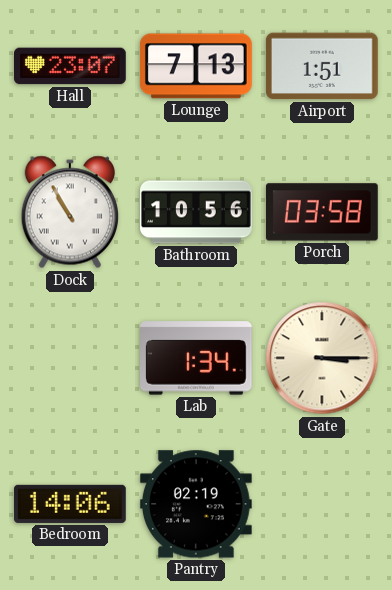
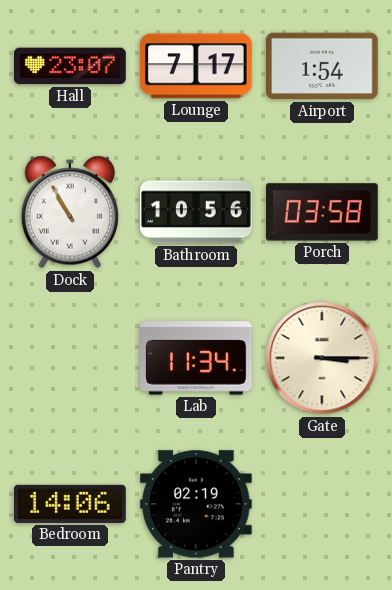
Lounge: 7:13 -> 7:17
Airport: 1:51 -> 1:54
Lab: 1:34 -> 11:34
